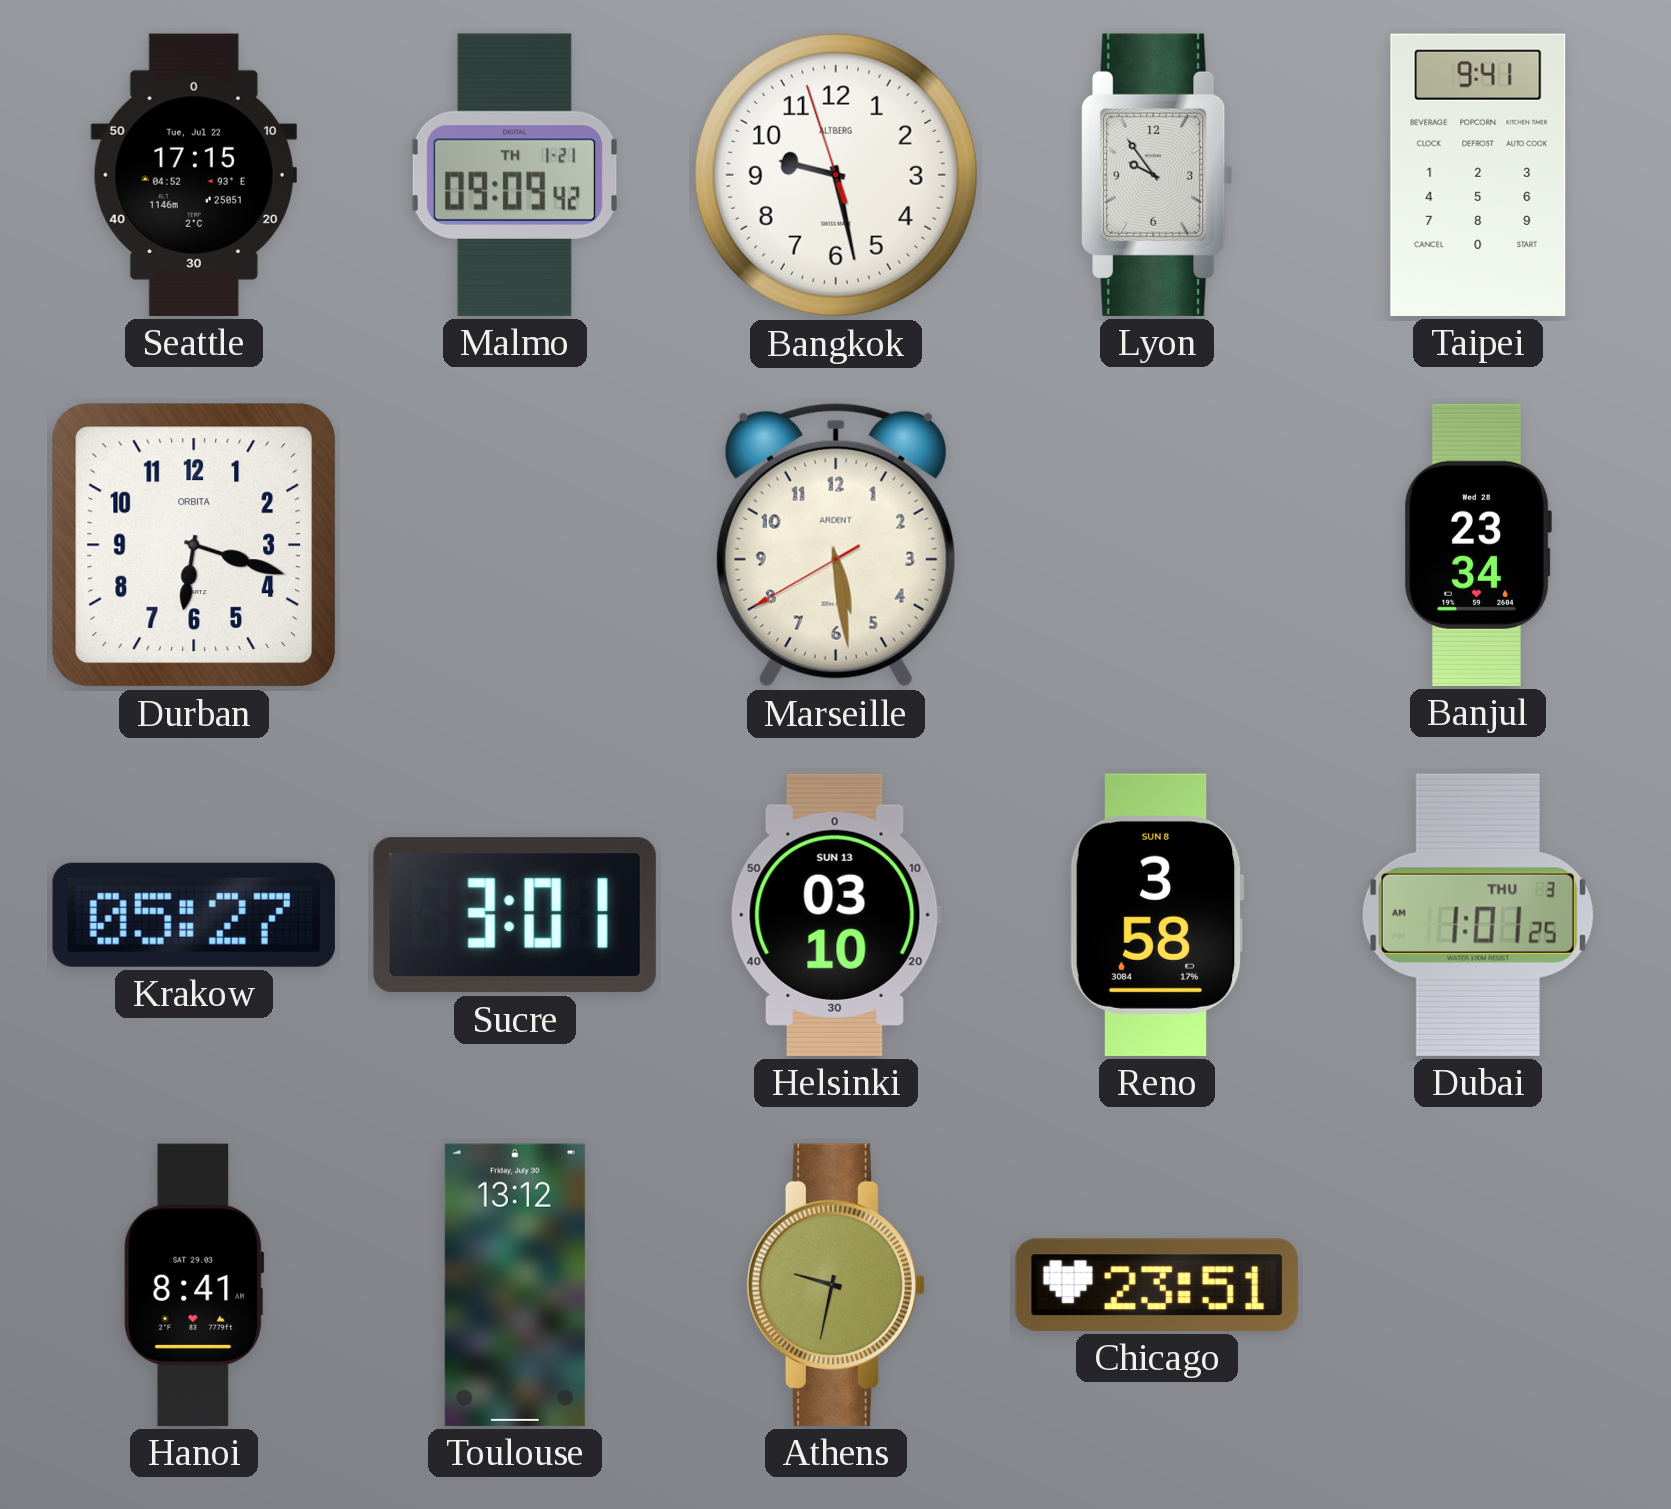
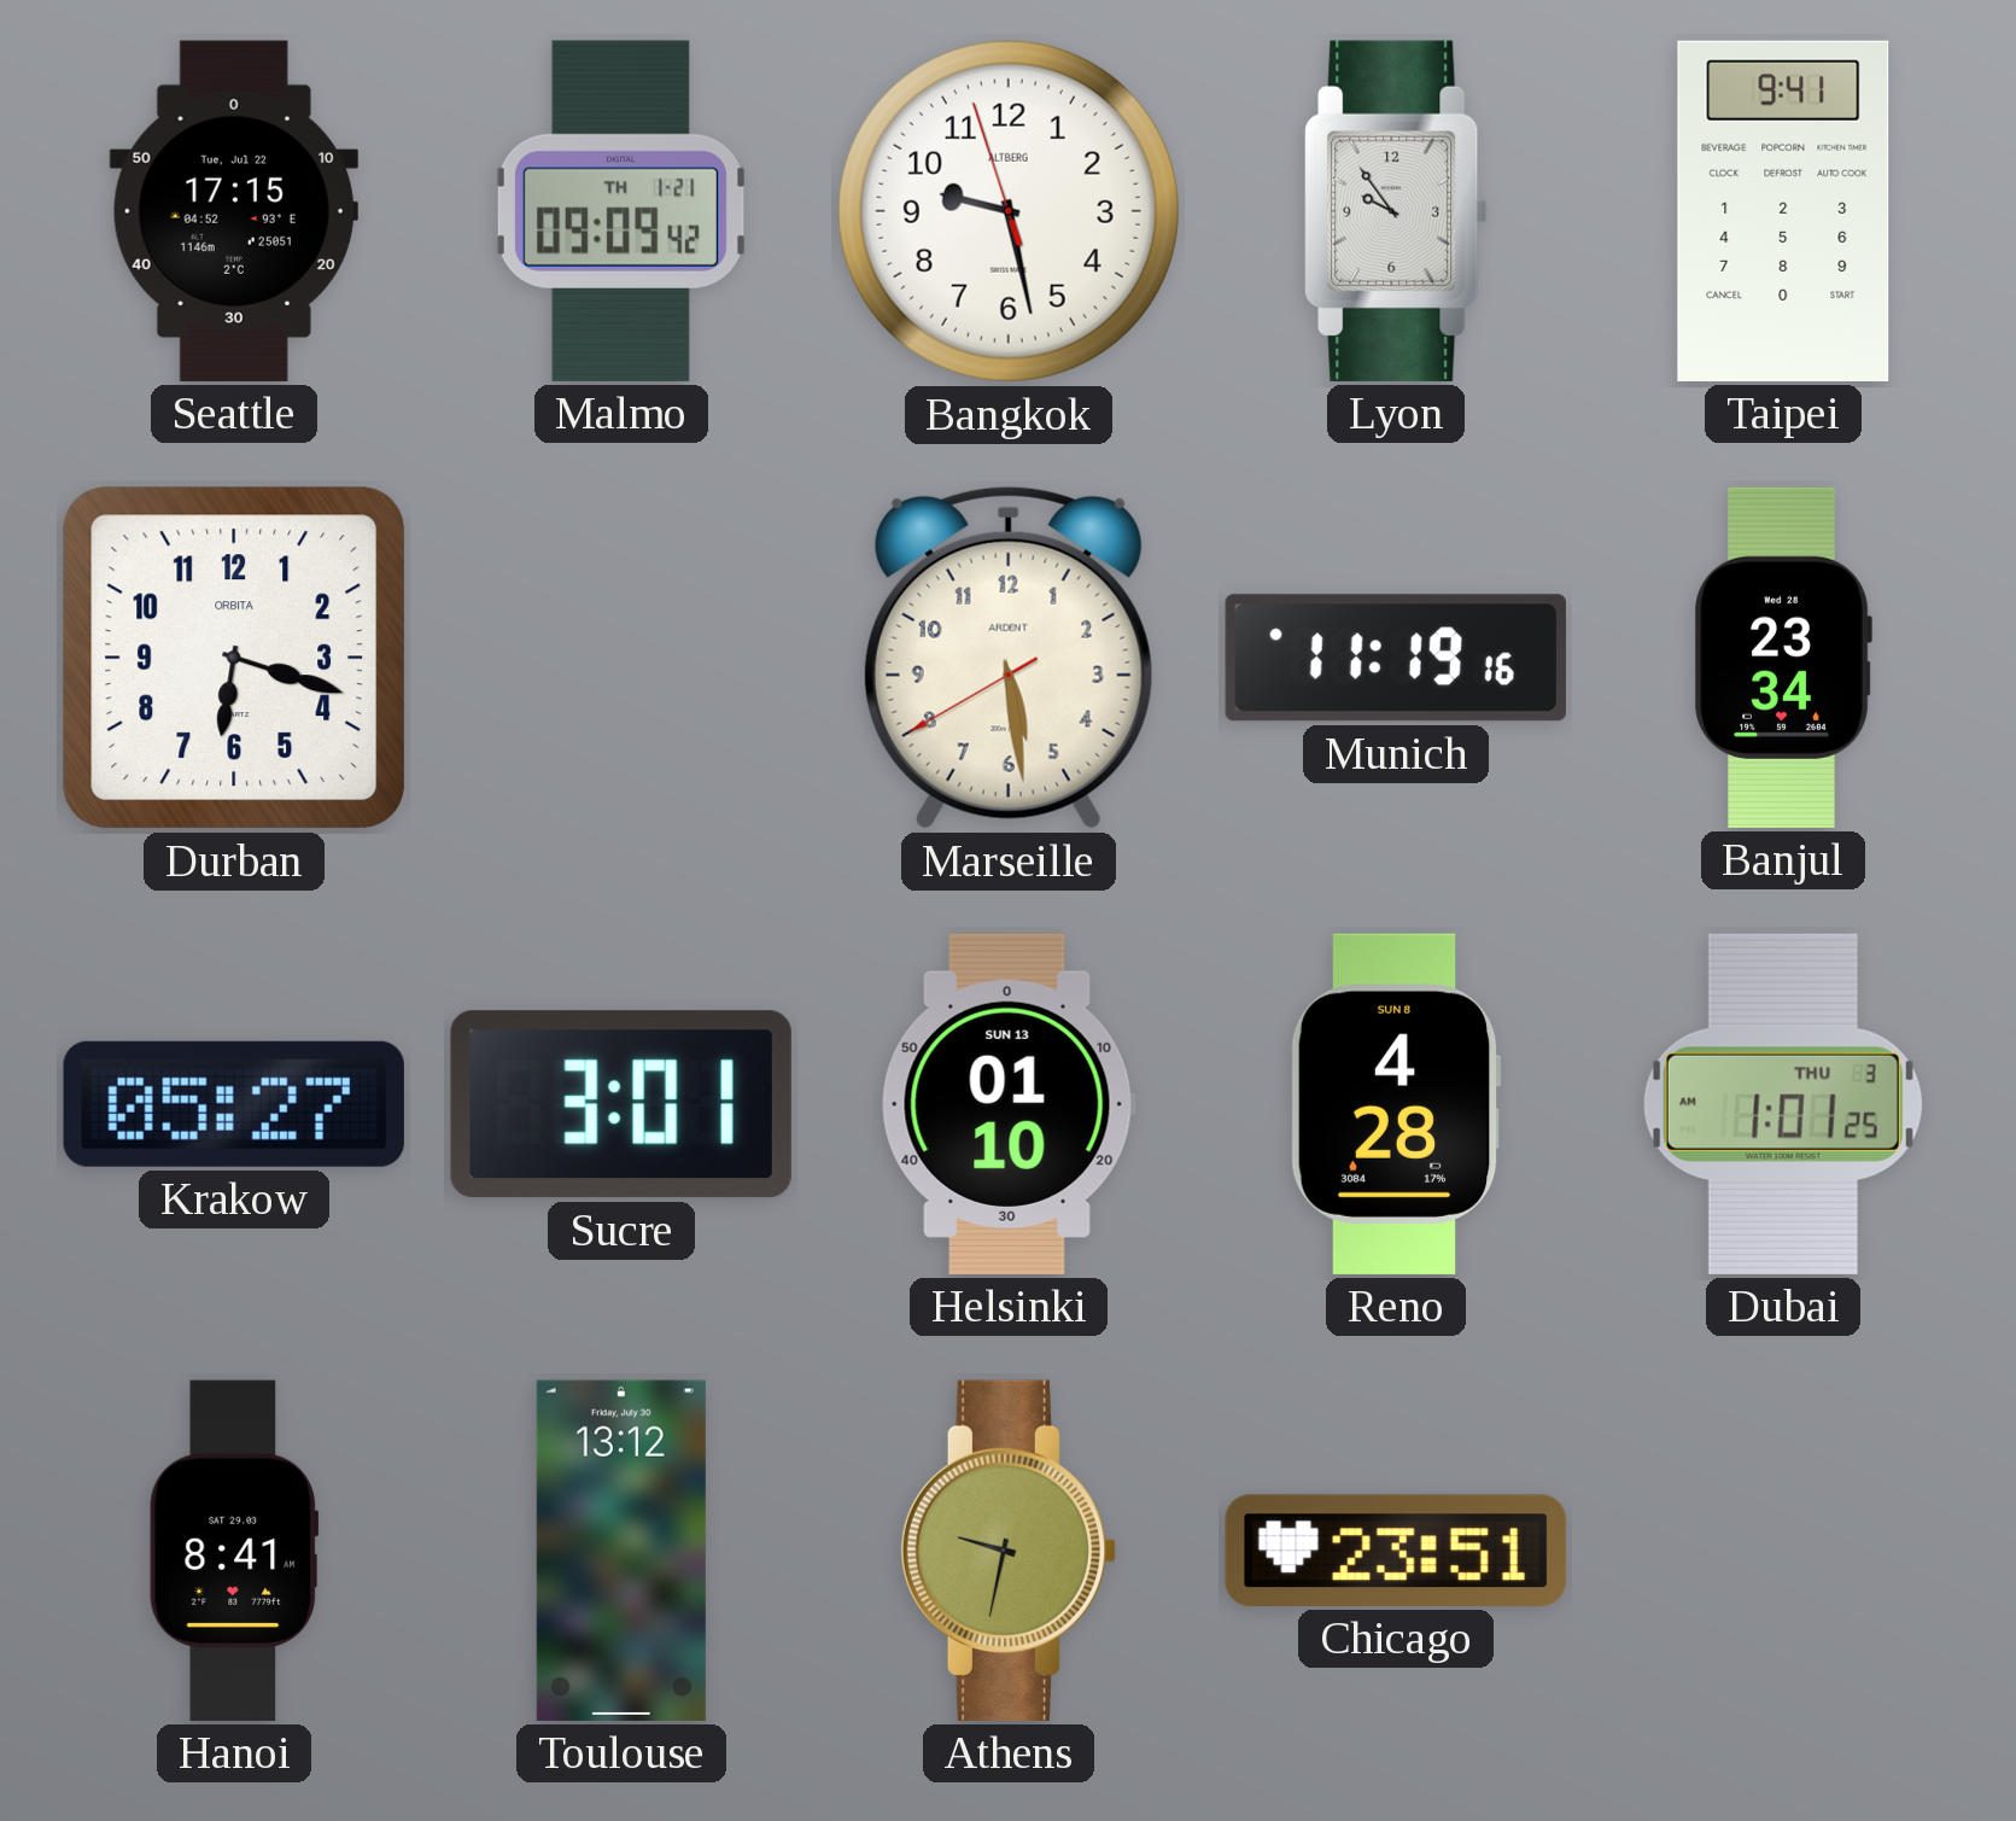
Munich: none -> 11:19
Helsinki: 03:10 -> 01:10
Reno: 3:58 -> 4:28
